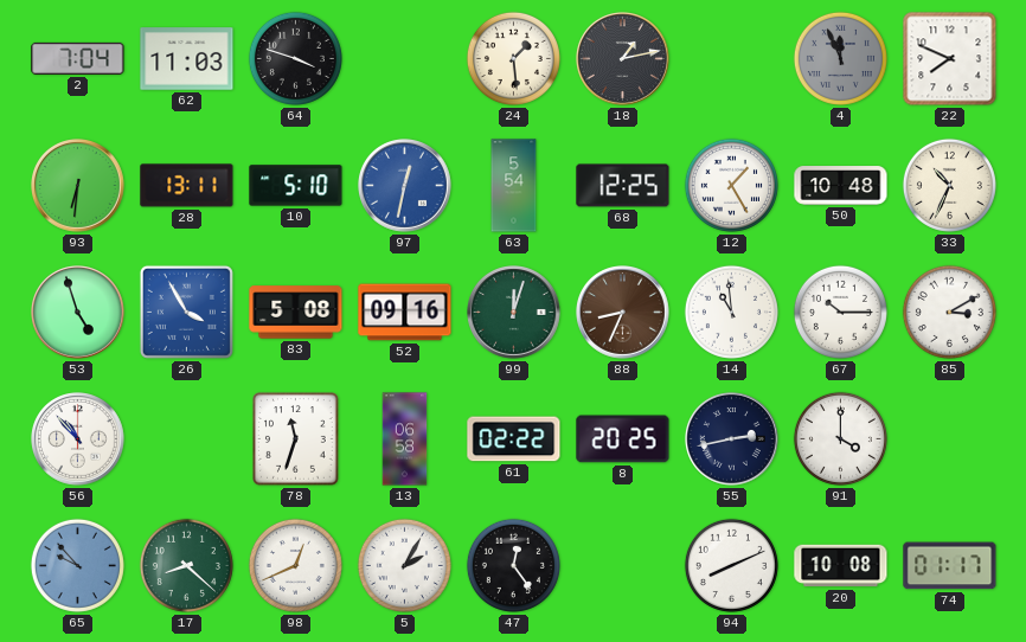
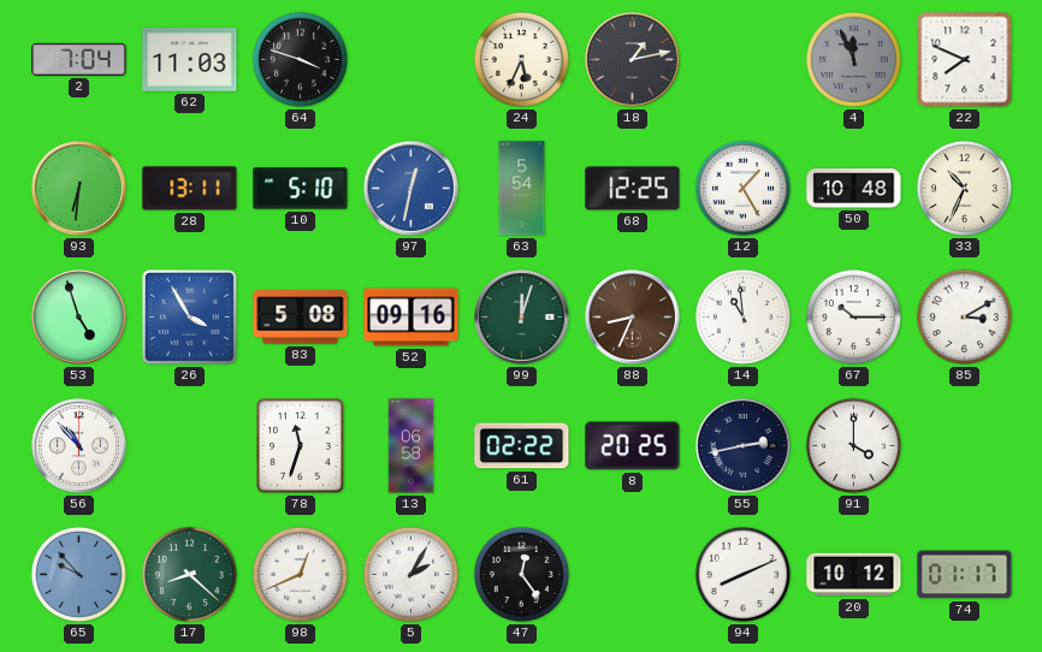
24: 1:29 -> 5:34
20: 10:08 -> 10:12
